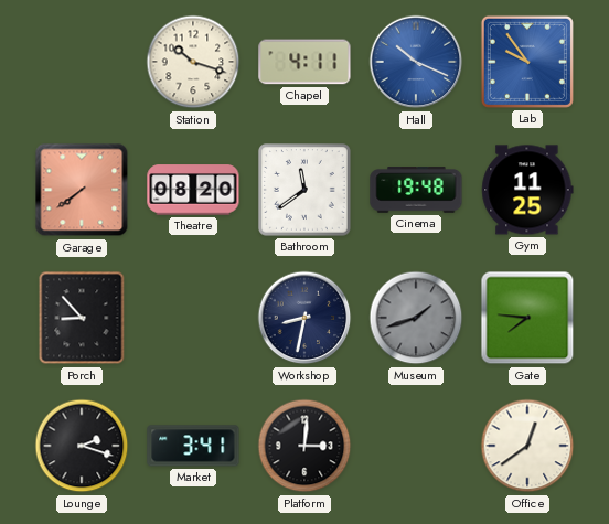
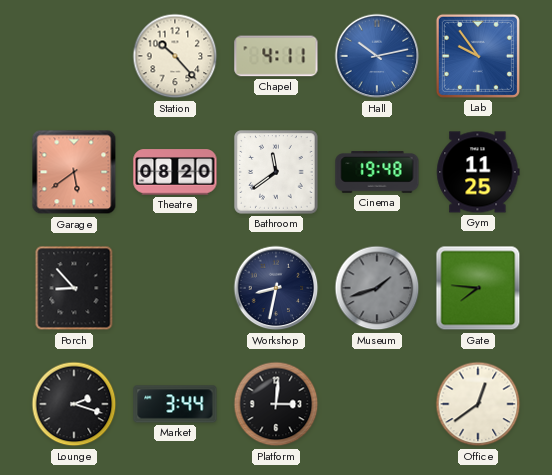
Station: 10:18 -> 10:23
Hall: 10:19 -> 10:13
Garage: 7:39 -> 5:39
Market: 3:41 -> 3:44
